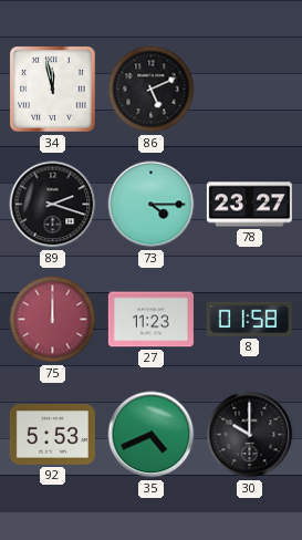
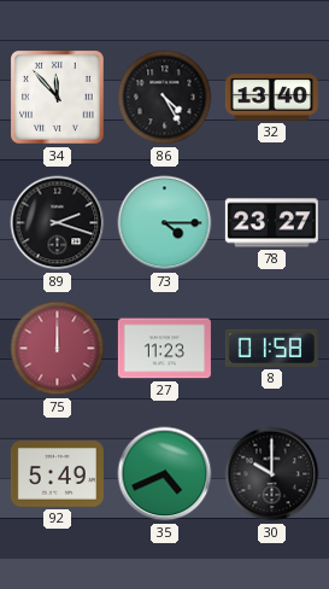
34: 11:58 -> 11:53
86: 5:11 -> 4:25
32: none -> 13:40
92: 5:53 -> 5:49
